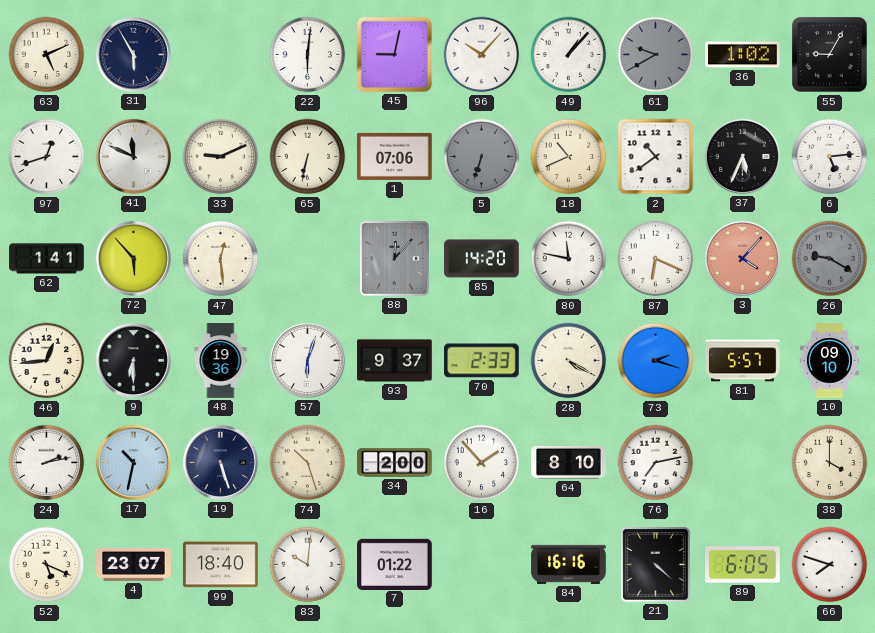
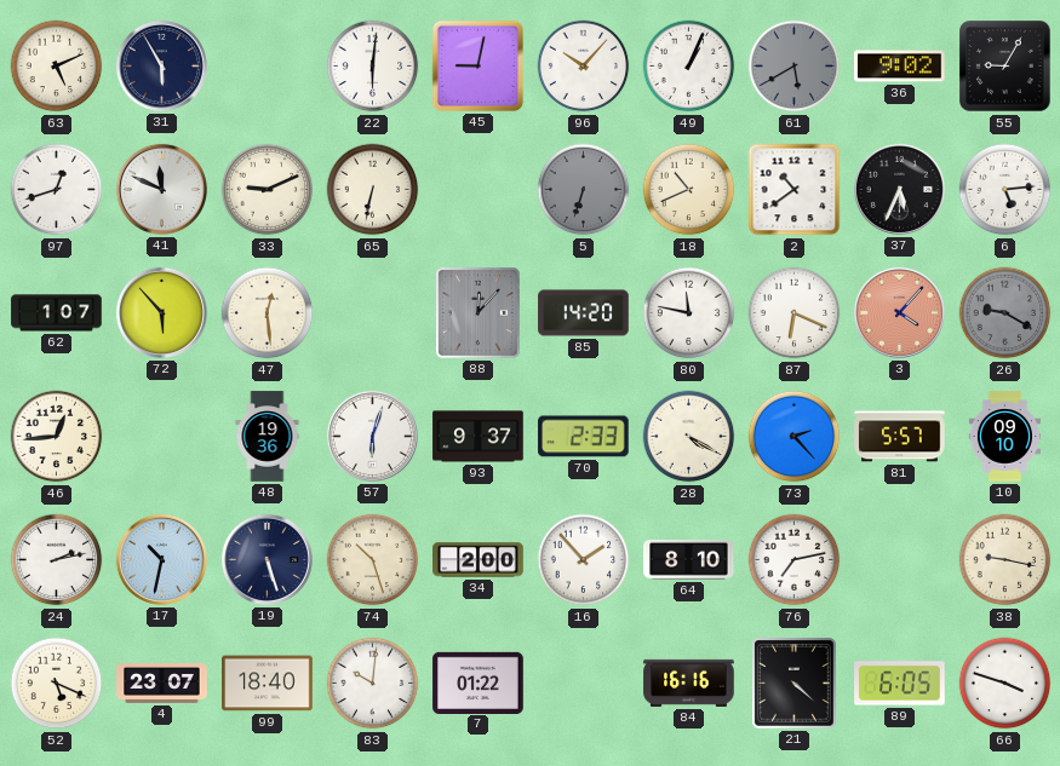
49: 1:07 -> 1:04
61: 9:40 -> 5:40
36: 1:02 -> 9:02
1: 07:06 -> none
62: 1:41 -> 1:07
9: 6:30 -> none
73: 2:18 -> 2:23
38: 4:00 -> 9:17
66: 7:48 -> 3:48
